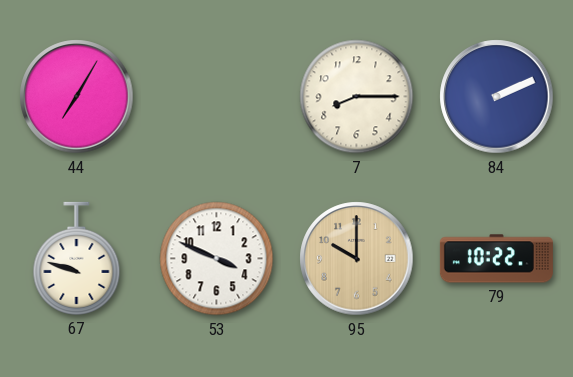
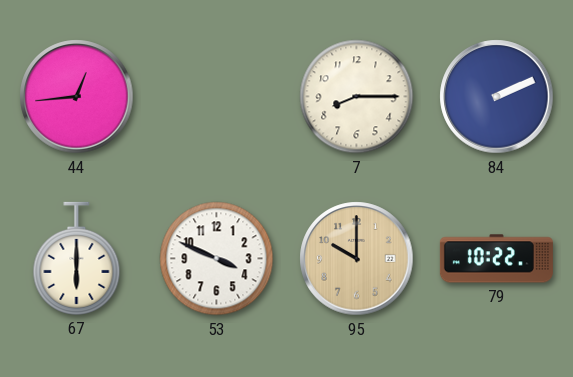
44: 7:05 -> 12:44
67: 9:48 -> 6:00
